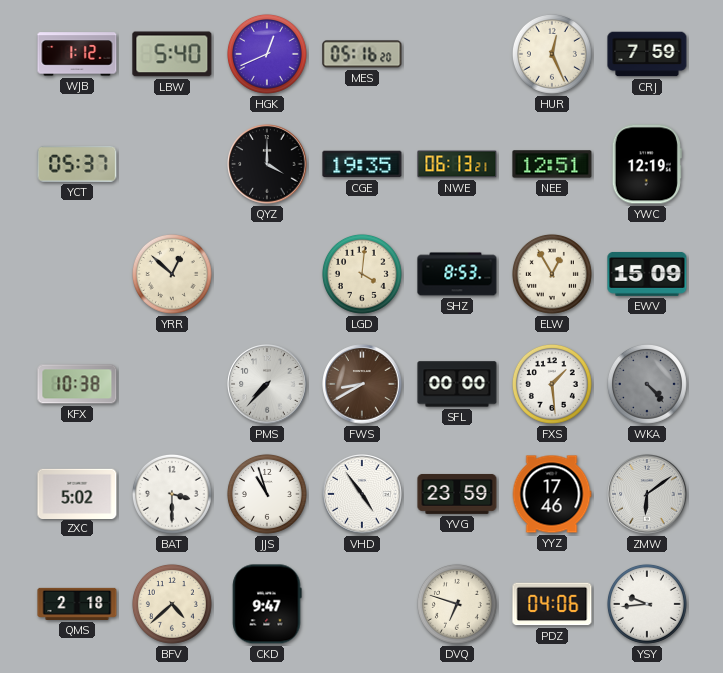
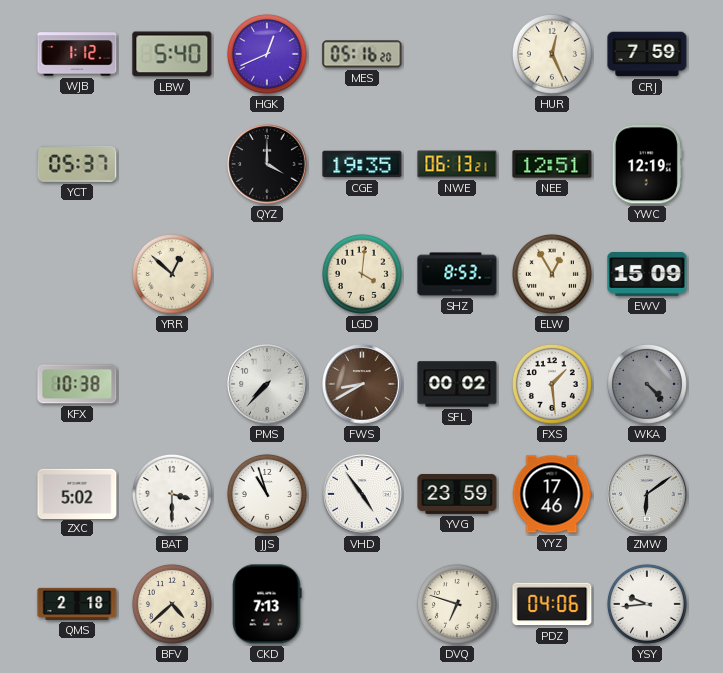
SFL: 00:00 -> 00:02
CKD: 9:47 -> 7:13
